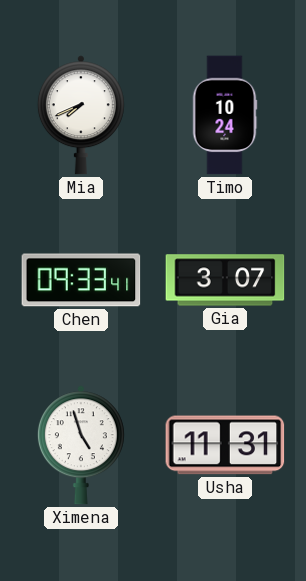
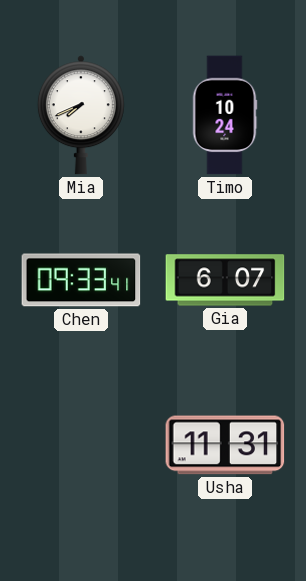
Gia: 3:07 -> 6:07
Ximena: 4:57 -> none
